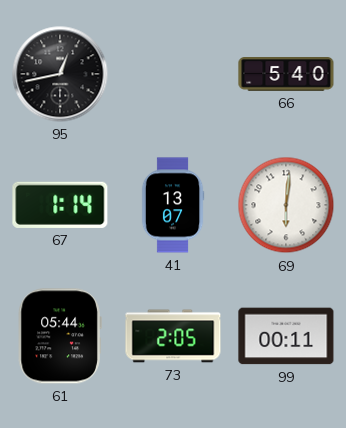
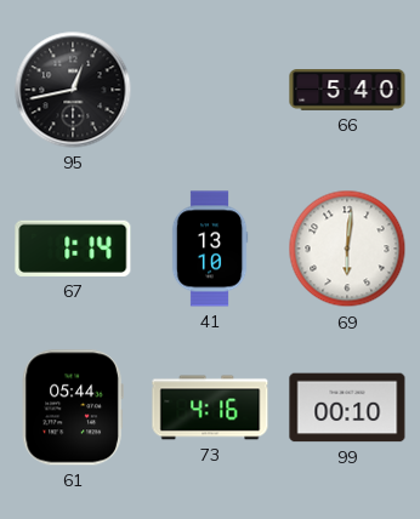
41: 13:07 -> 13:10
73: 2:05 -> 4:16
99: 00:11 -> 00:10
